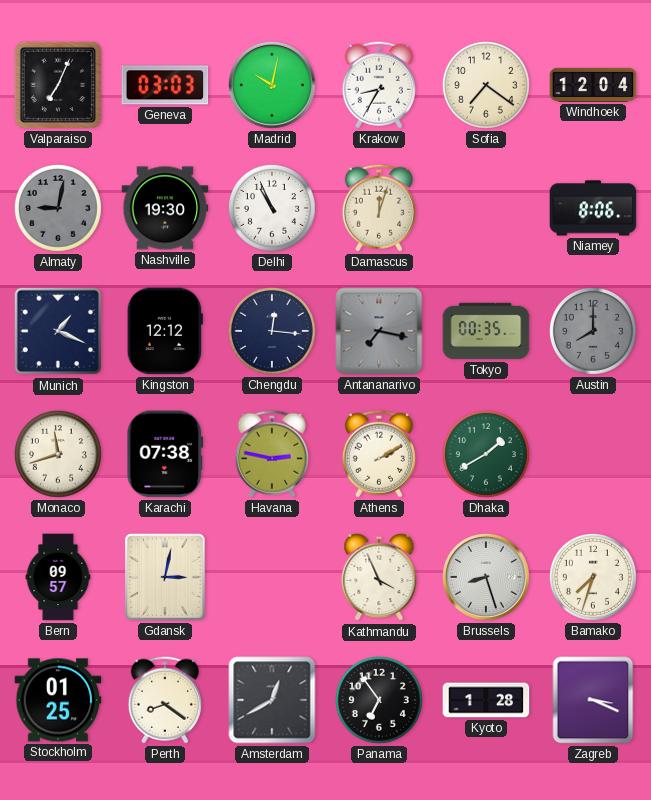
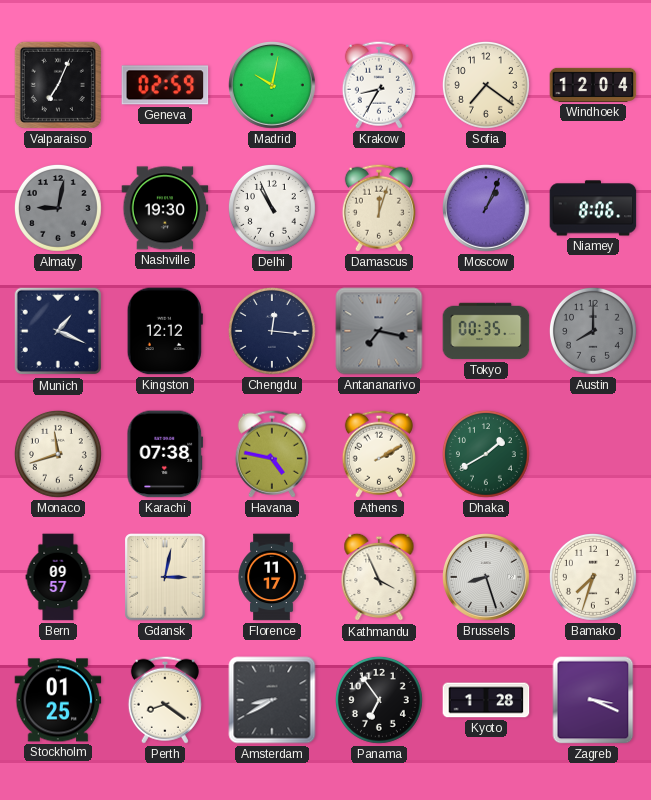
Geneva: 03:03 -> 02:59
Moscow: none -> 1:04
Havana: 2:47 -> 4:47
Florence: none -> 11:17
Amsterdam: 12:40 -> 8:40
